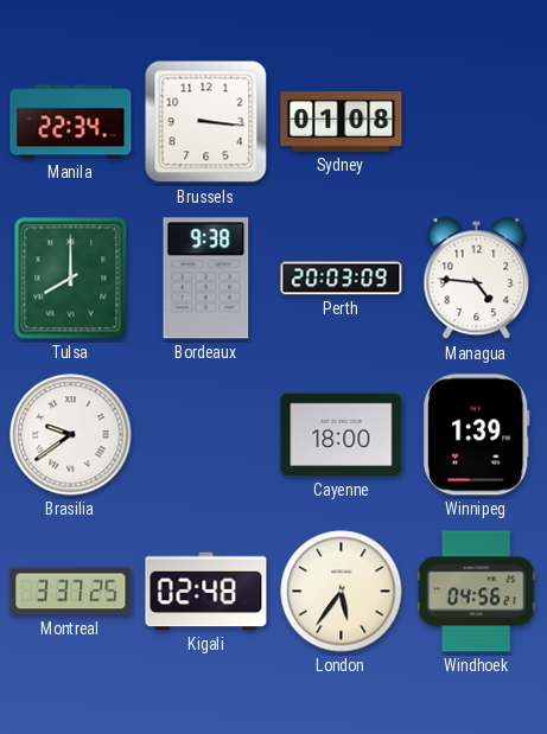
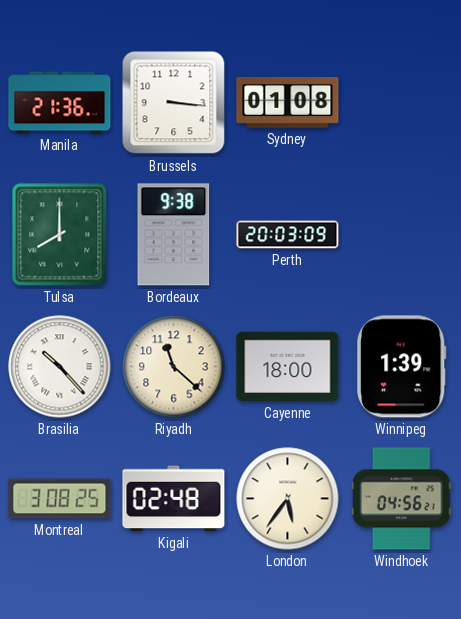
Manila: 22:34 -> 21:36
Managua: 4:46 -> none
Brasilia: 9:39 -> 10:23
Riyadh: none -> 11:22
Montreal: 3:37 -> 3:08
